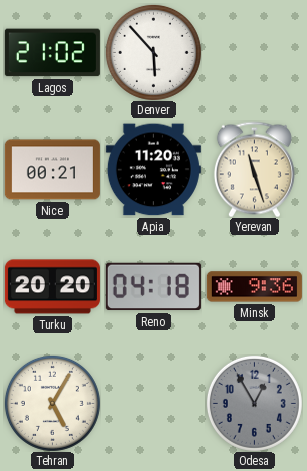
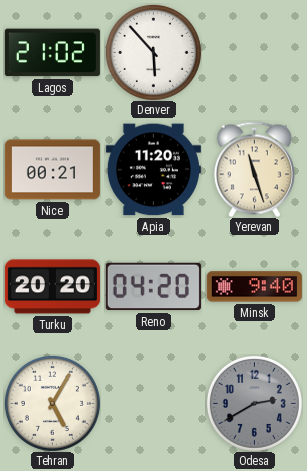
Reno: 04:18 -> 04:20
Minsk: 9:36 -> 9:40
Odesa: 12:55 -> 2:40
